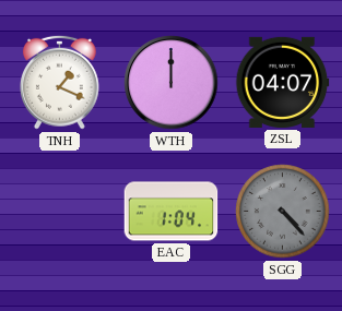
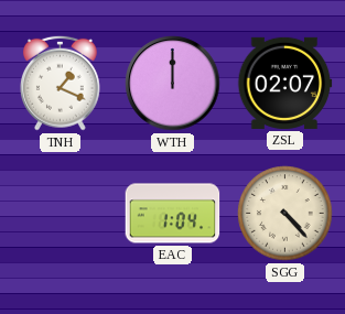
ZSL: 04:07 -> 02:07
SGG dial: grey -> cream
